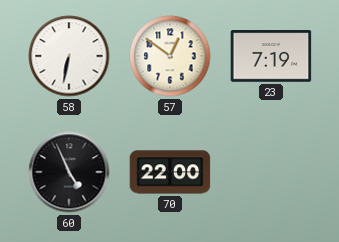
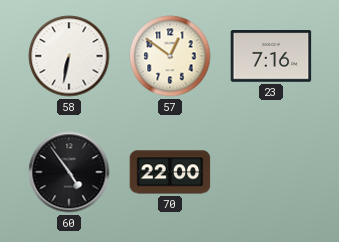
23: 7:19 -> 7:16
60: 4:56 -> 4:54
